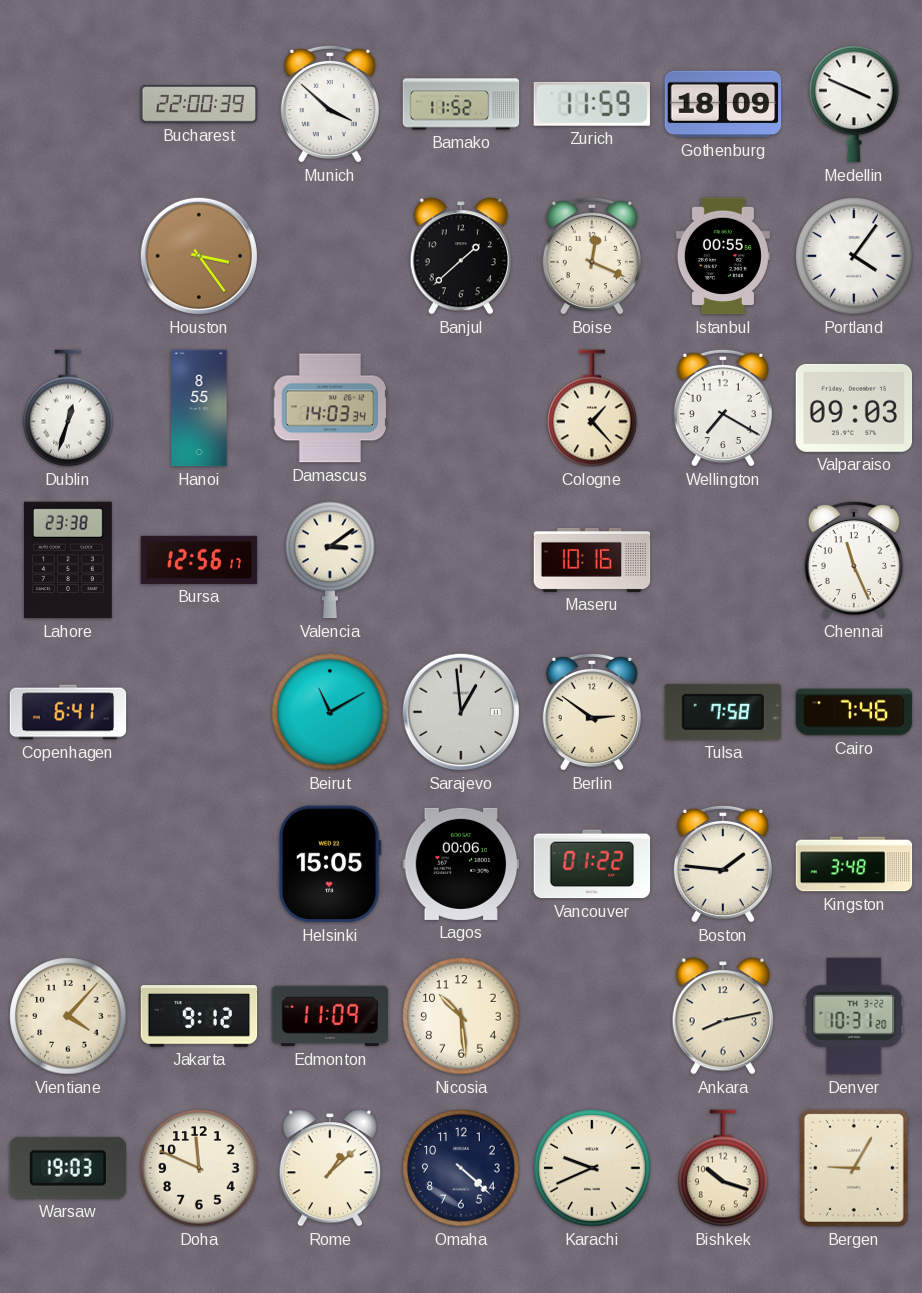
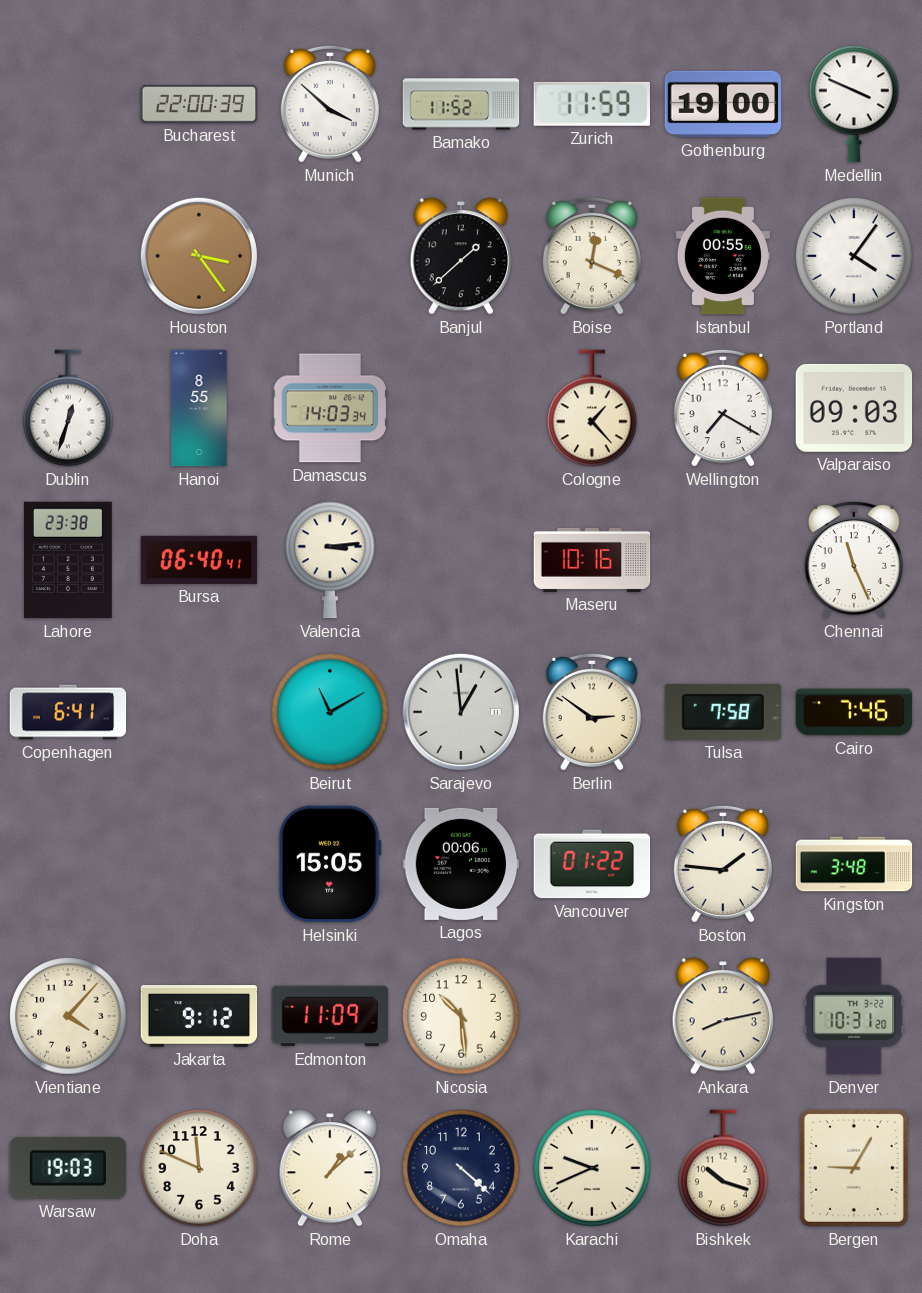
Gothenburg: 18:09 -> 19:00
Bursa: 12:56 -> 06:40
Valencia: 3:09 -> 3:14
